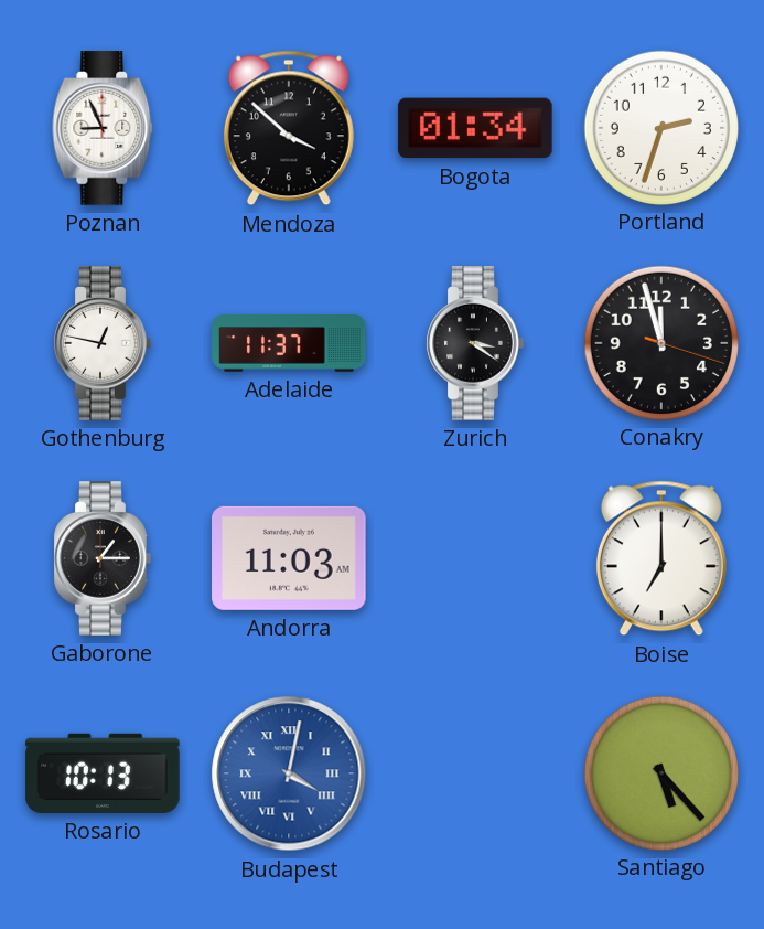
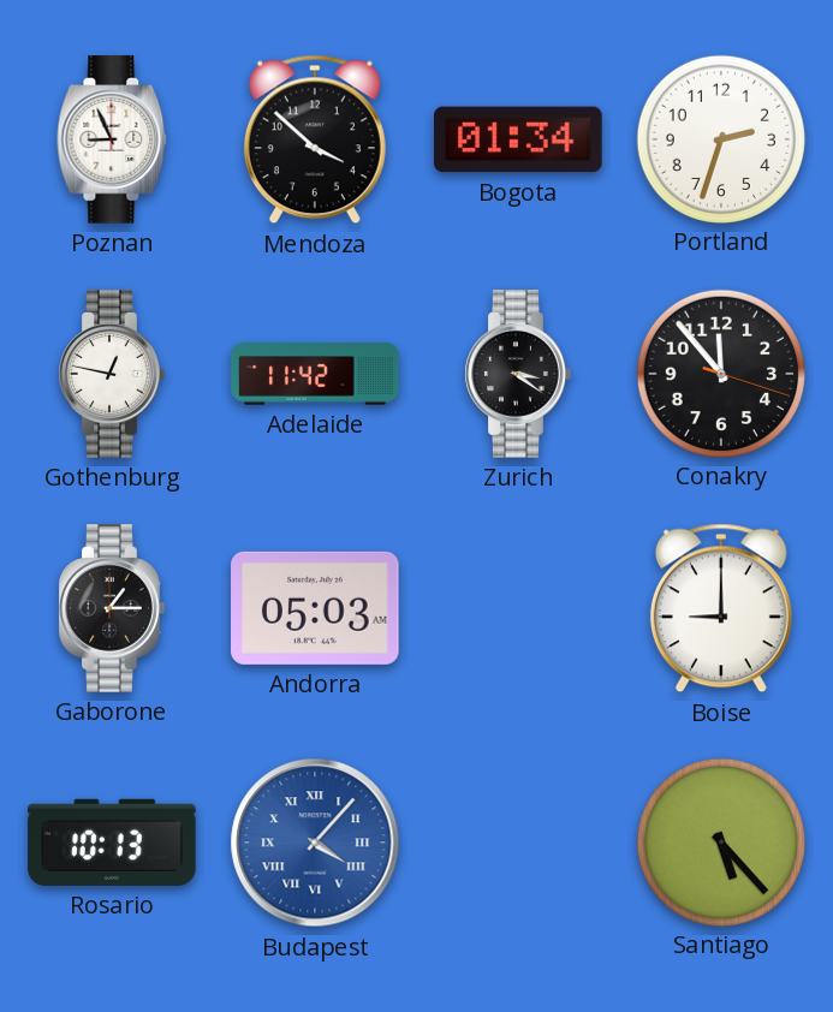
Adelaide: 11:37 -> 11:42
Conakry: 11:57 -> 11:53
Andorra: 11:03 -> 05:03
Boise: 7:00 -> 9:00
Budapest: 4:02 -> 4:07
